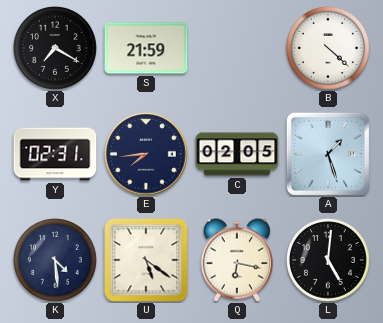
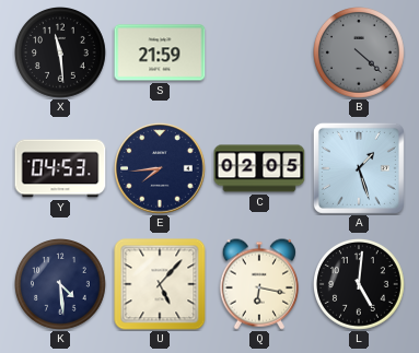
X: 7:20 -> 11:29
B dial: white -> grey
Y: 02:31 -> 04:53
U: 5:21 -> 5:07
